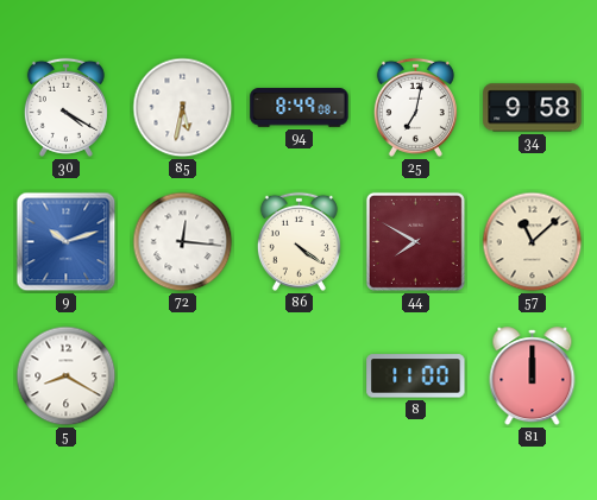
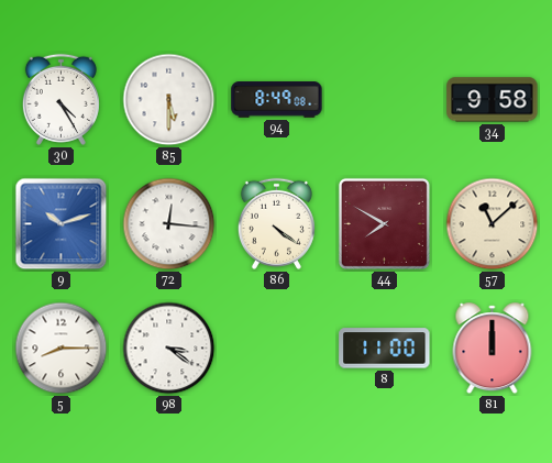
30: 4:20 -> 4:25
85: 5:32 -> 5:30
25: 7:02 -> none
5: 8:20 -> 8:15
98: none -> 3:21
